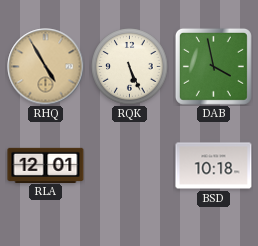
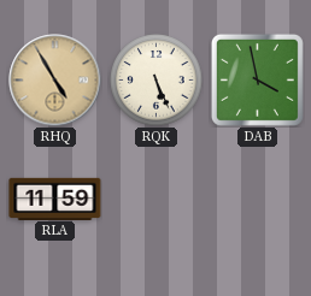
RLA: 12:01 -> 11:59
BSD: 10:18 -> none
